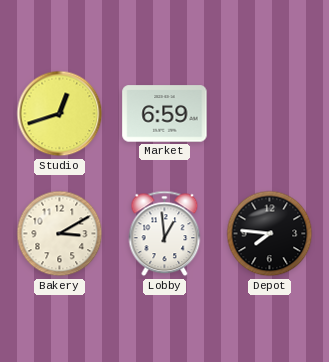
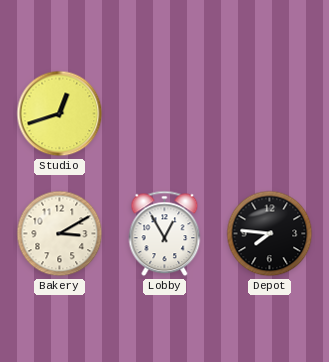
Market: 6:59 -> none
Lobby: 12:59 -> 12:55
